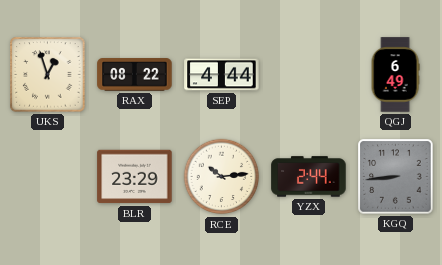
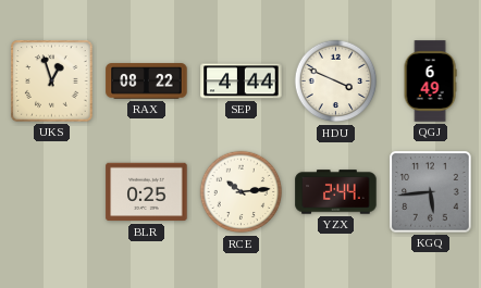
HDU: none -> 3:49
BLR: 23:29 -> 0:25
KGQ: 8:44 -> 5:44
